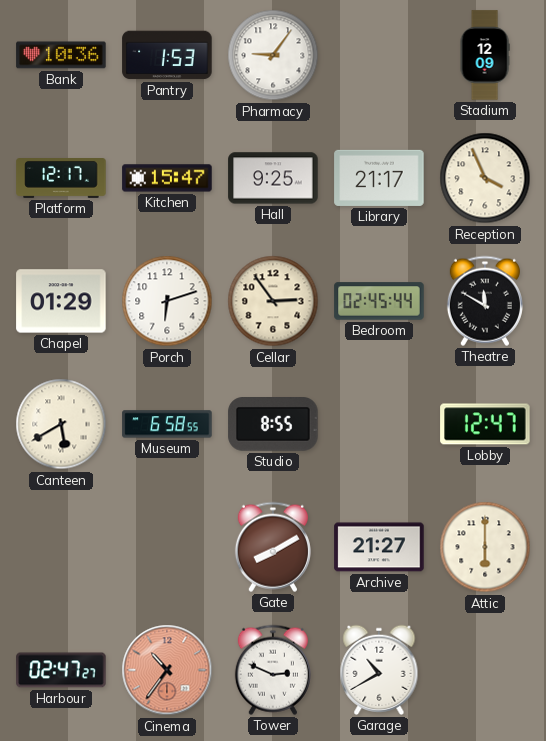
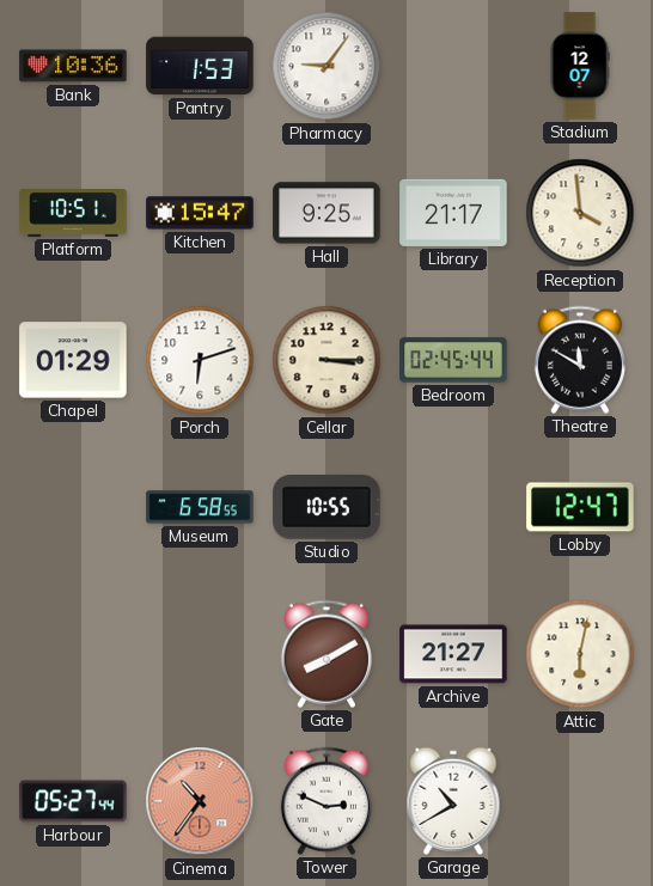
Stadium: 12:09 -> 12:07
Platform: 12:17 -> 10:51
Reception: 3:56 -> 3:59
Cellar: 2:54 -> 3:15
Canteen: 5:40 -> none
Studio: 8:55 -> 10:55
Attic: 6:00 -> 6:02
Harbour: 02:47 -> 05:27
